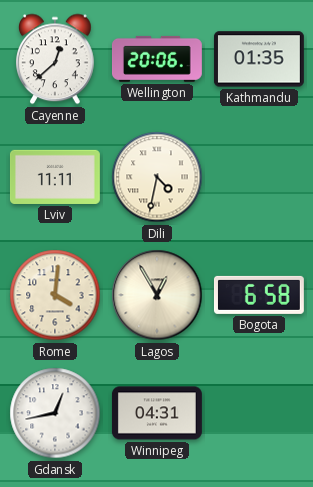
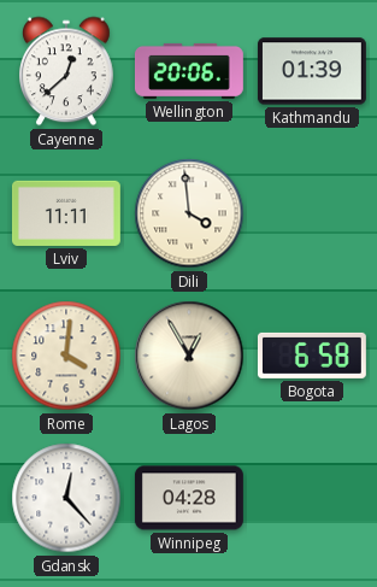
Kathmandu: 01:35 -> 01:39
Dili: 4:32 -> 3:59
Gdansk: 12:43 -> 12:23
Winnipeg: 04:31 -> 04:28
